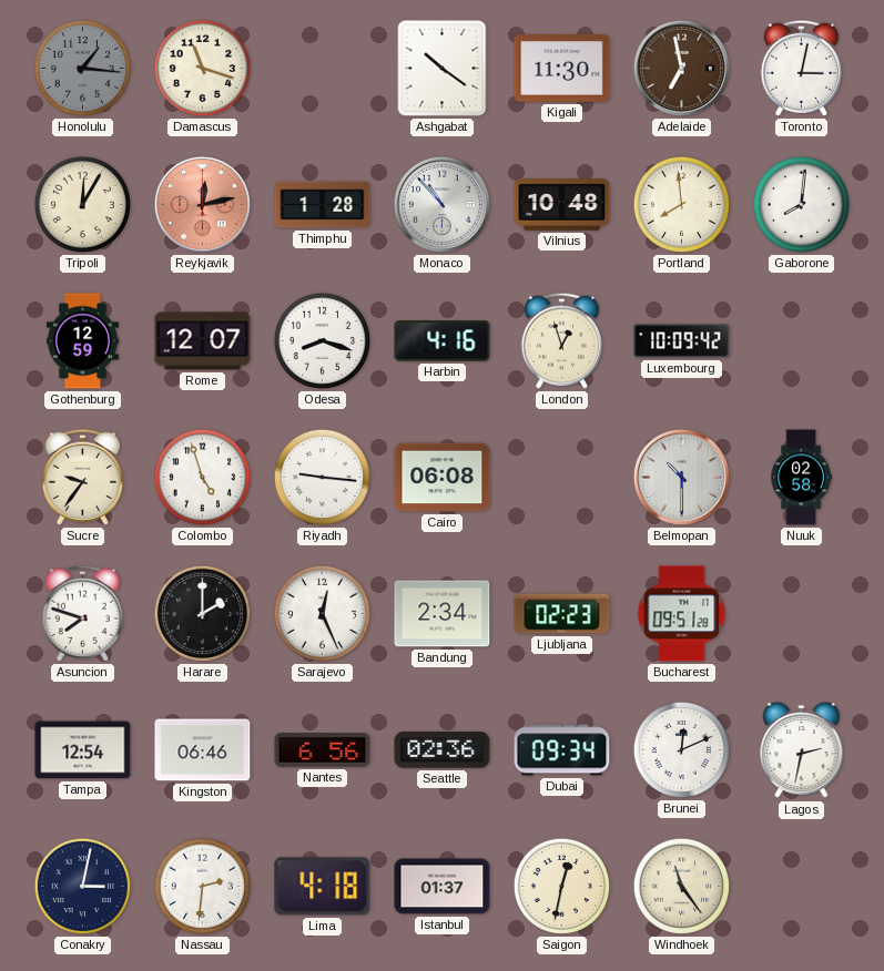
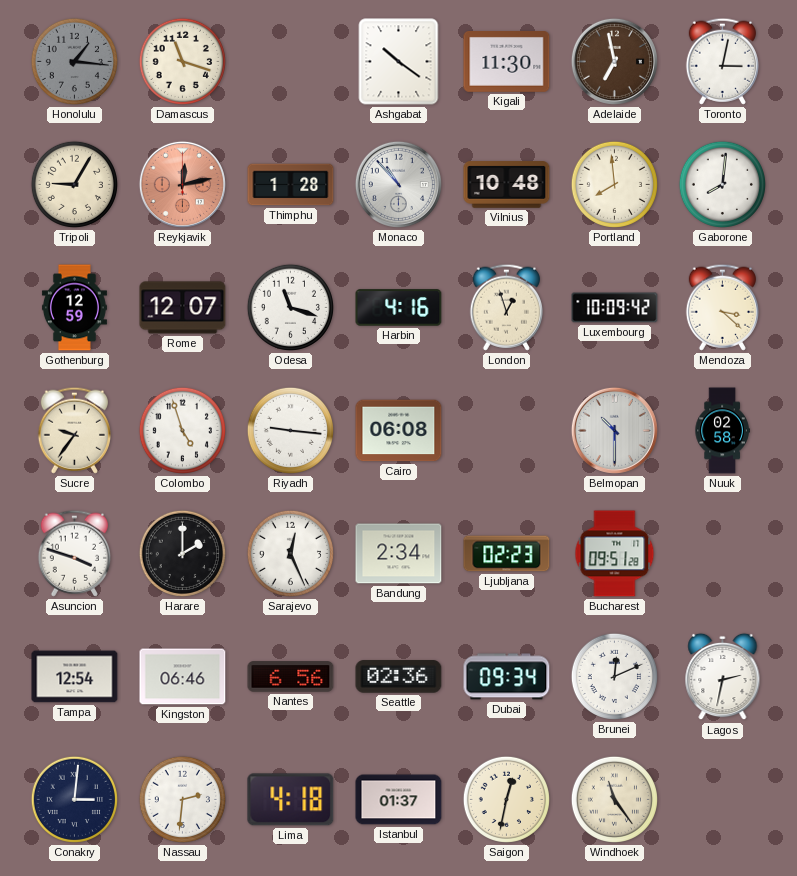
Tripoli: 12:05 -> 9:05
Odesa: 8:18 -> 11:18
Mendoza: none -> 3:22
Asuncion: 7:48 -> 3:48
Conakry: 3:02 -> 3:01
